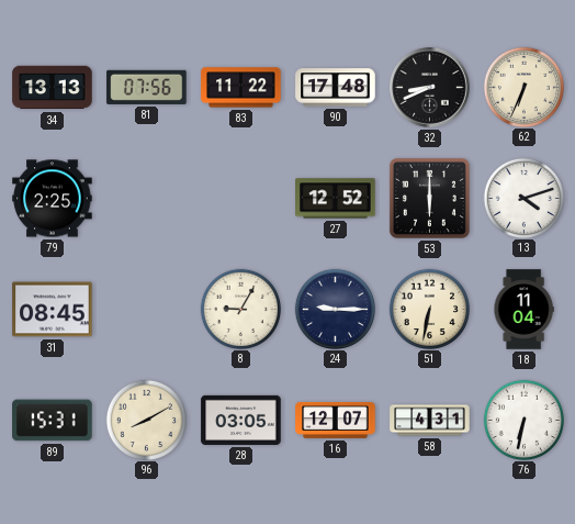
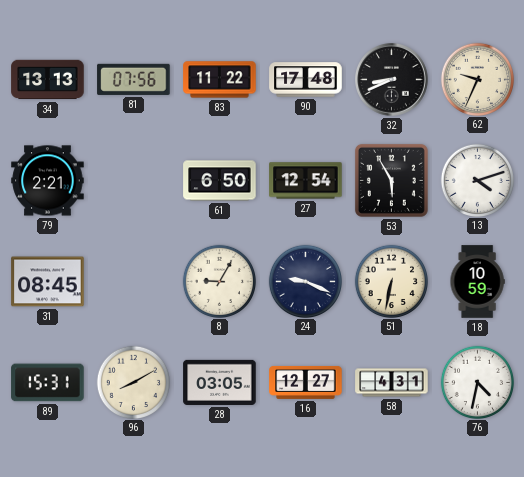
62: 6:34 -> 9:34
79: 2:25 -> 2:21
61: none -> 6:50
27: 12:52 -> 12:54
53: 6:00 -> 5:55
24: 9:15 -> 9:19
18: 11:04 -> 10:59
16: 12:07 -> 12:27
76: 6:32 -> 4:32
